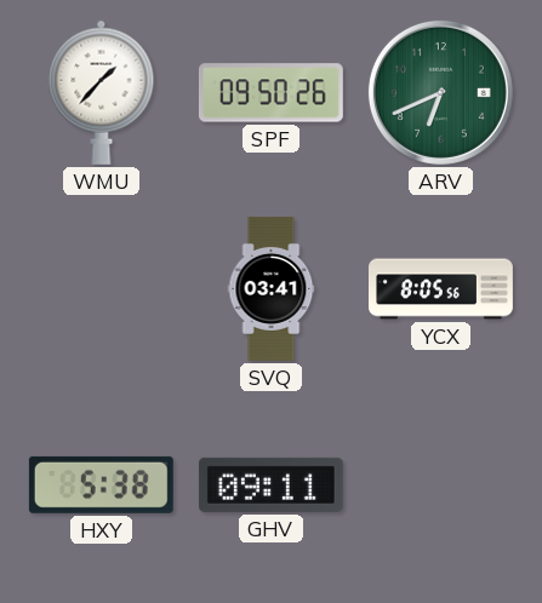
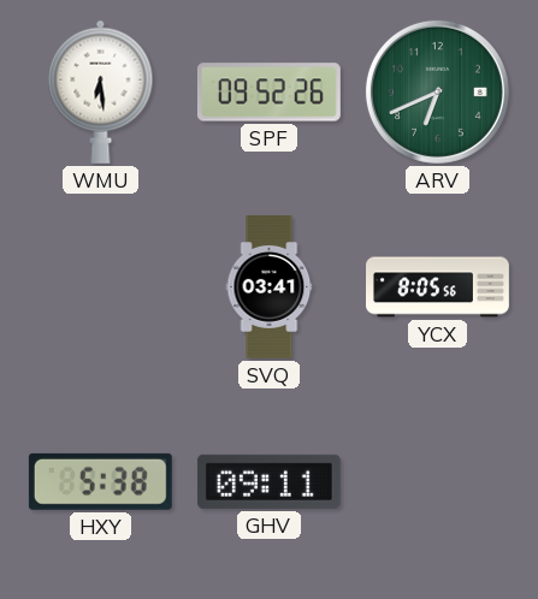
WMU: 1:37 -> 6:29
SPF: 09:50 -> 09:52
